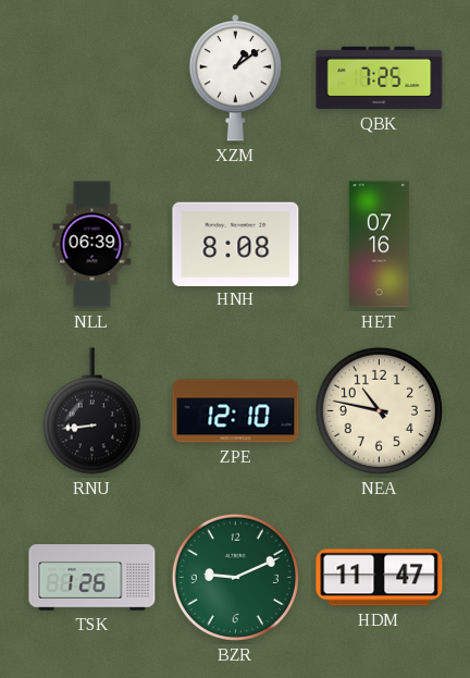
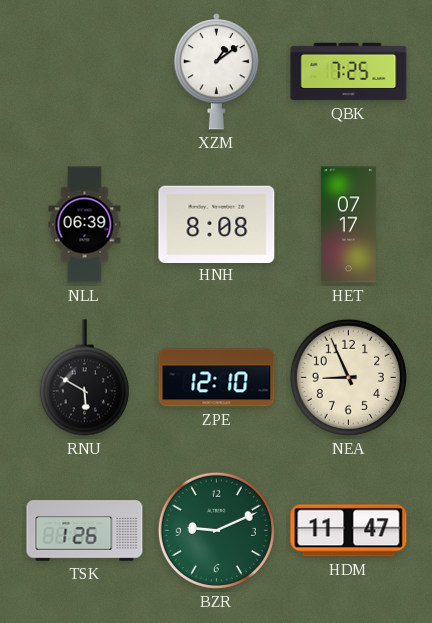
HET: 07:16 -> 07:17
RNU: 8:44 -> 5:50
NEA: 10:47 -> 8:56
